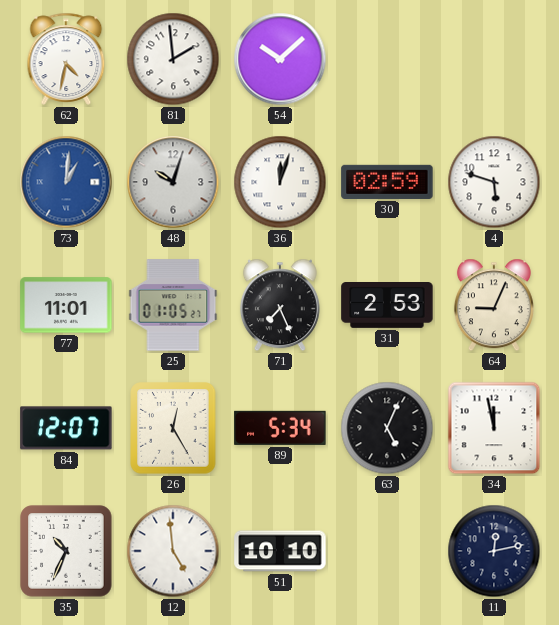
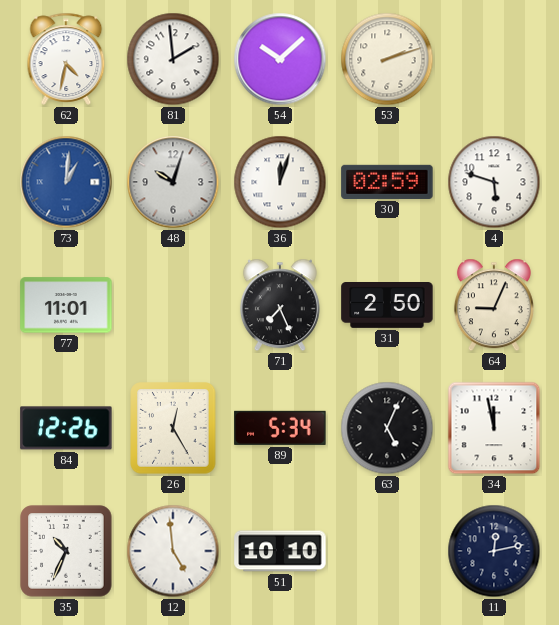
53: none -> 2:12
25: 01:05 -> none
31: 2:53 -> 2:50
84: 12:07 -> 12:26
